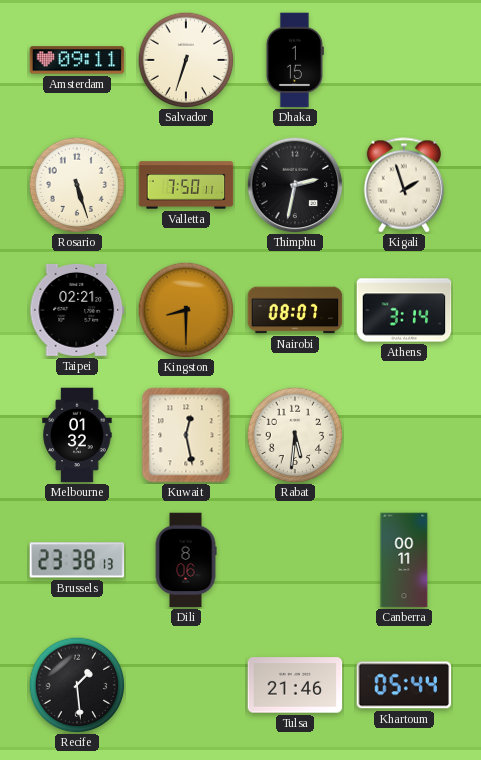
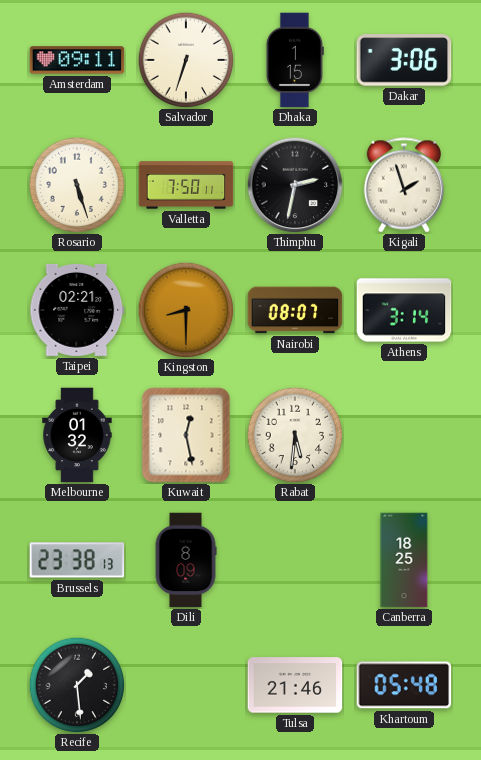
Dakar: none -> 3:06
Dili: 8:06 -> 8:09
Canberra: 00:11 -> 18:25
Khartoum: 05:44 -> 05:48
